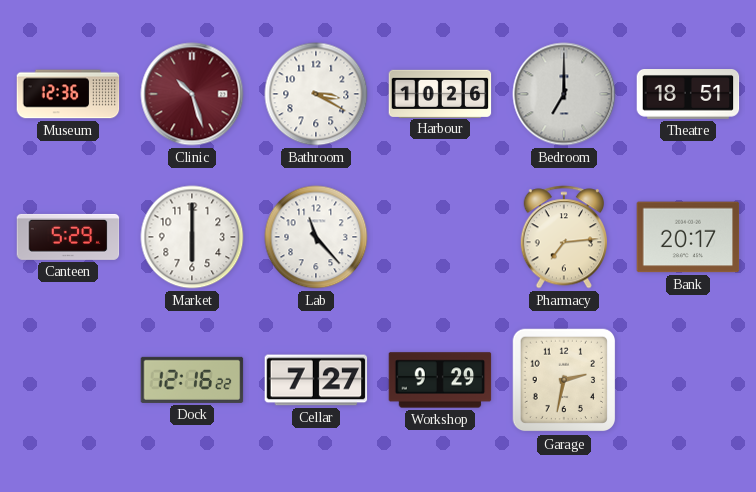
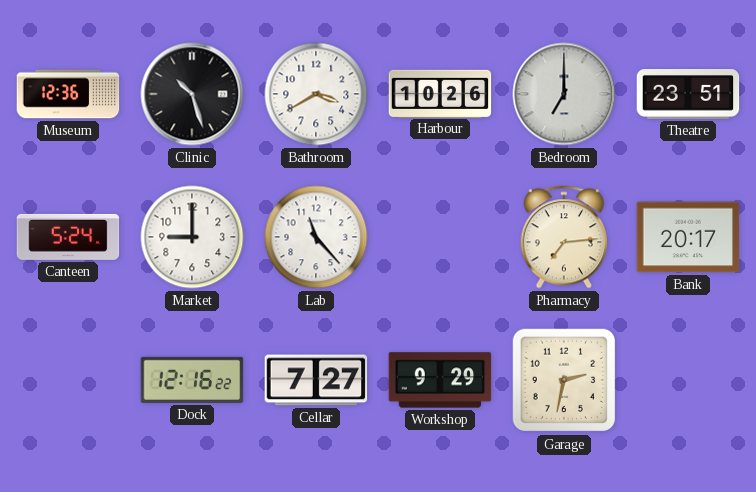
Clinic dial: burgundy -> black
Bathroom: 3:20 -> 3:40
Theatre: 18:51 -> 23:51
Canteen: 5:29 -> 5:24
Market: 6:00 -> 9:00
